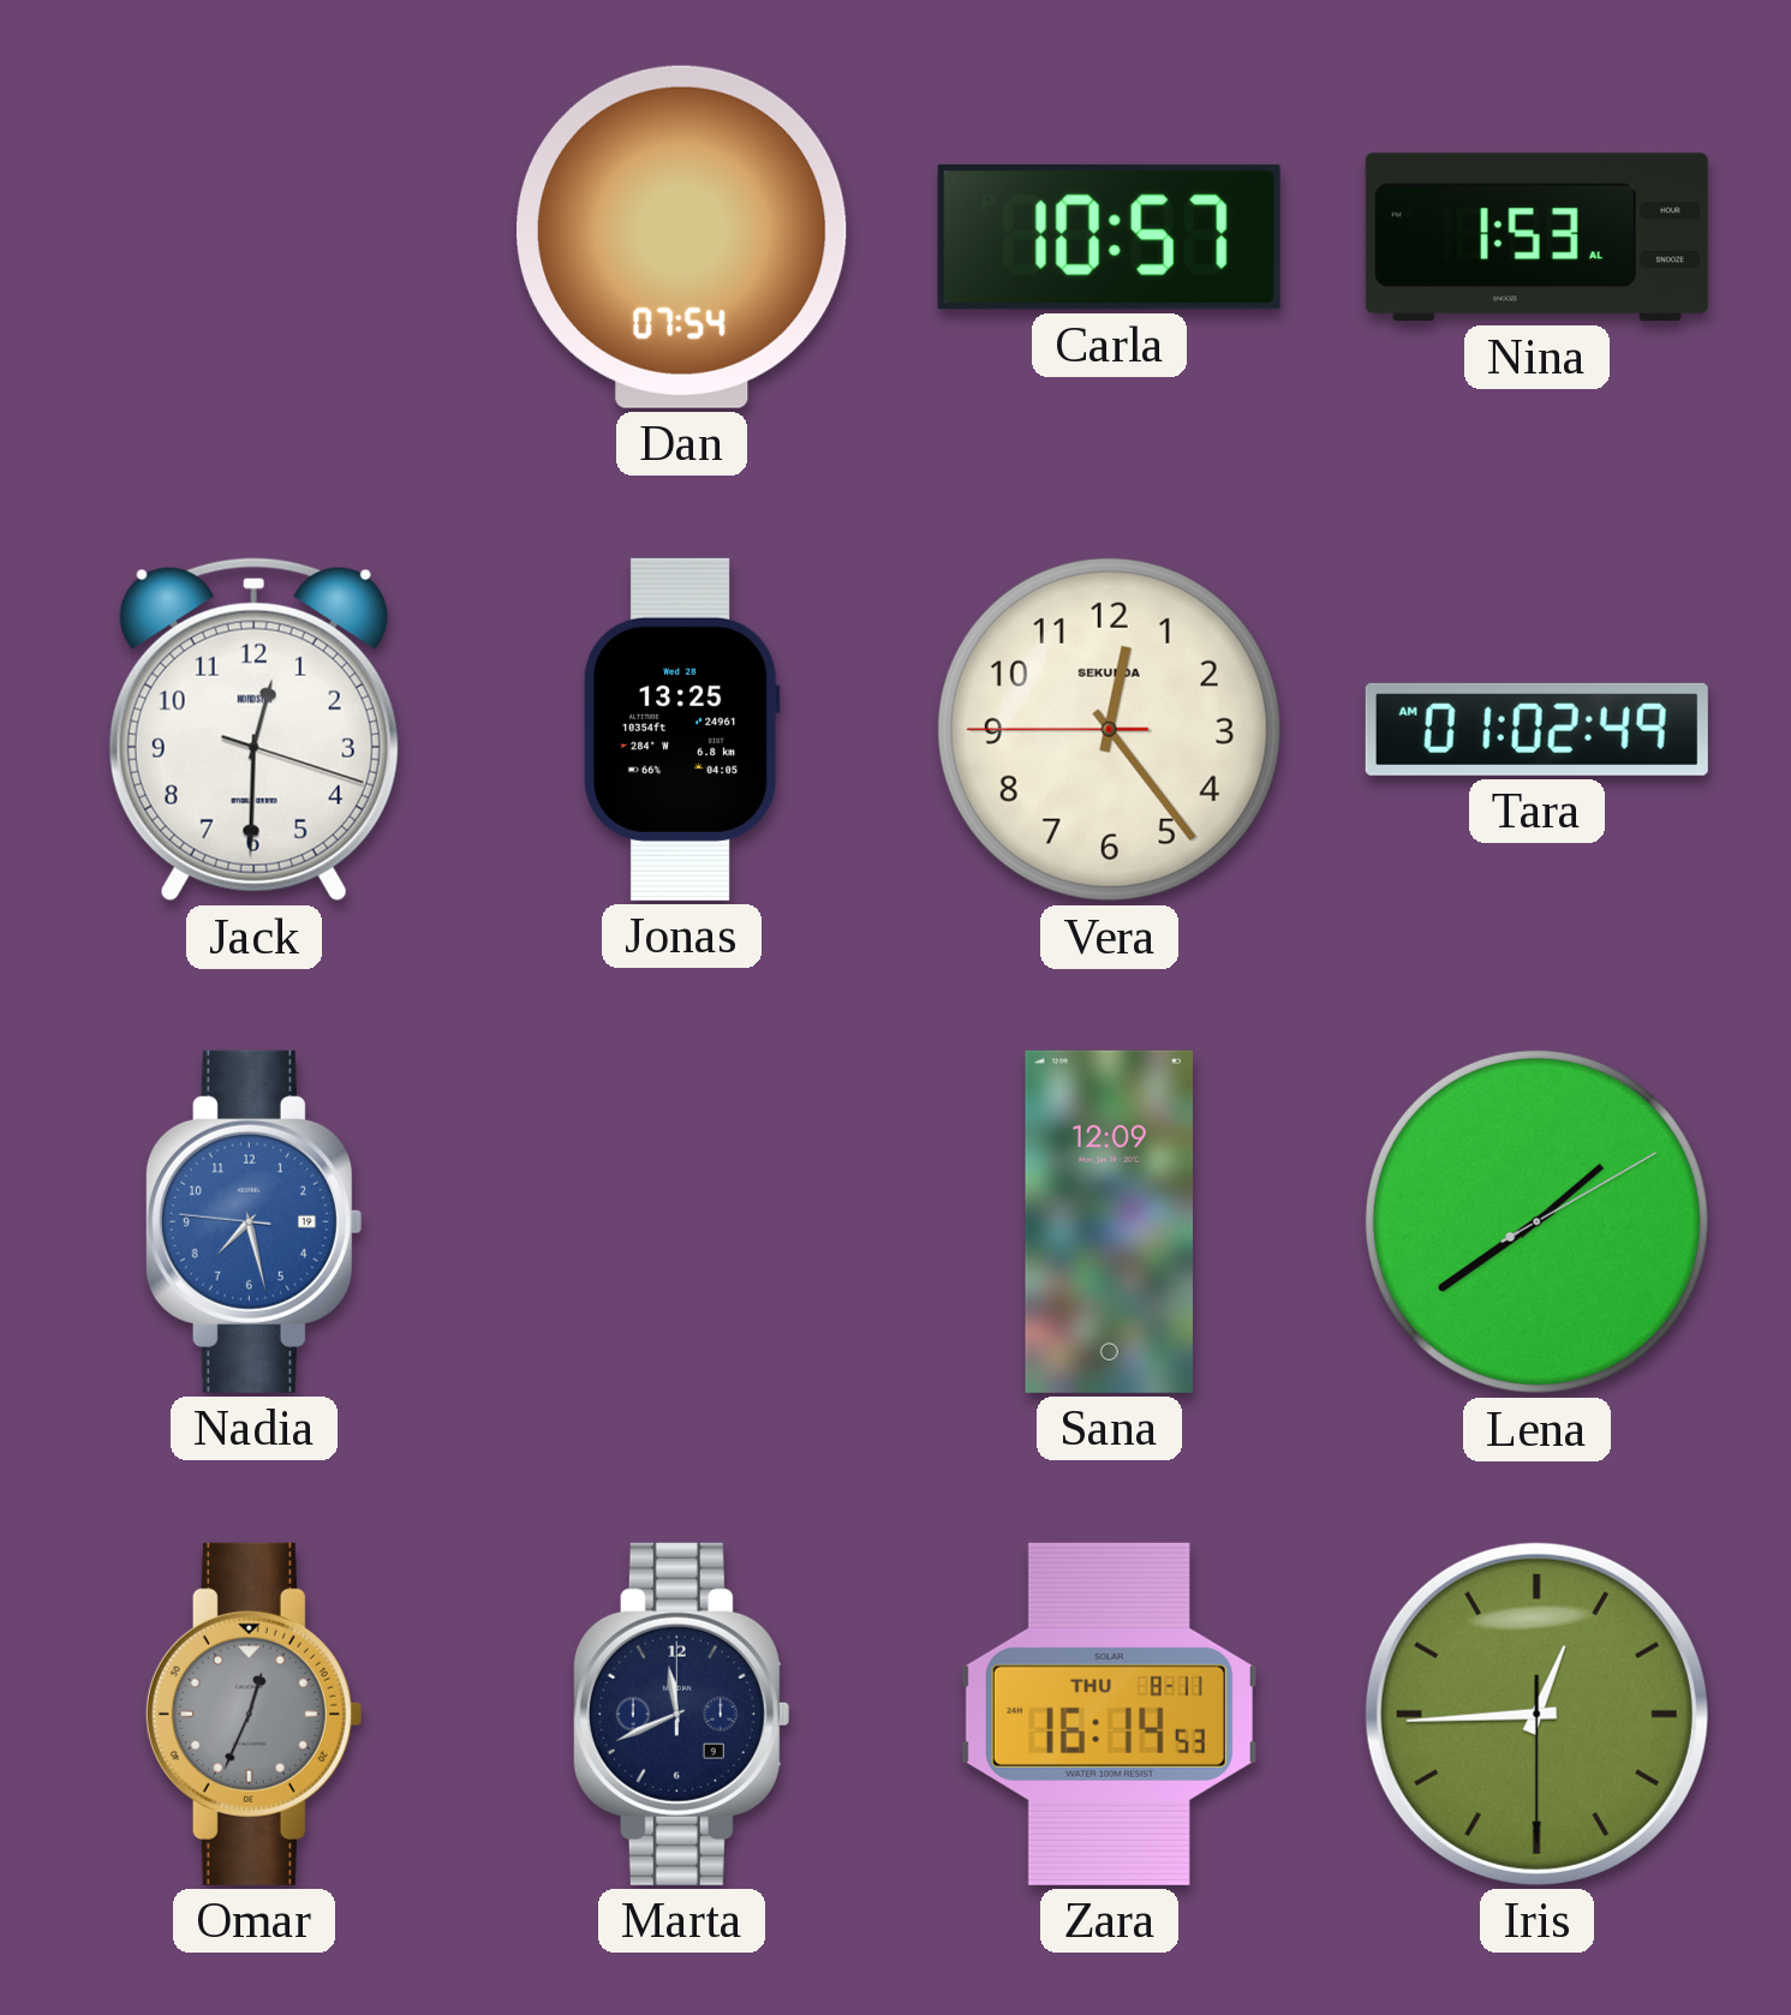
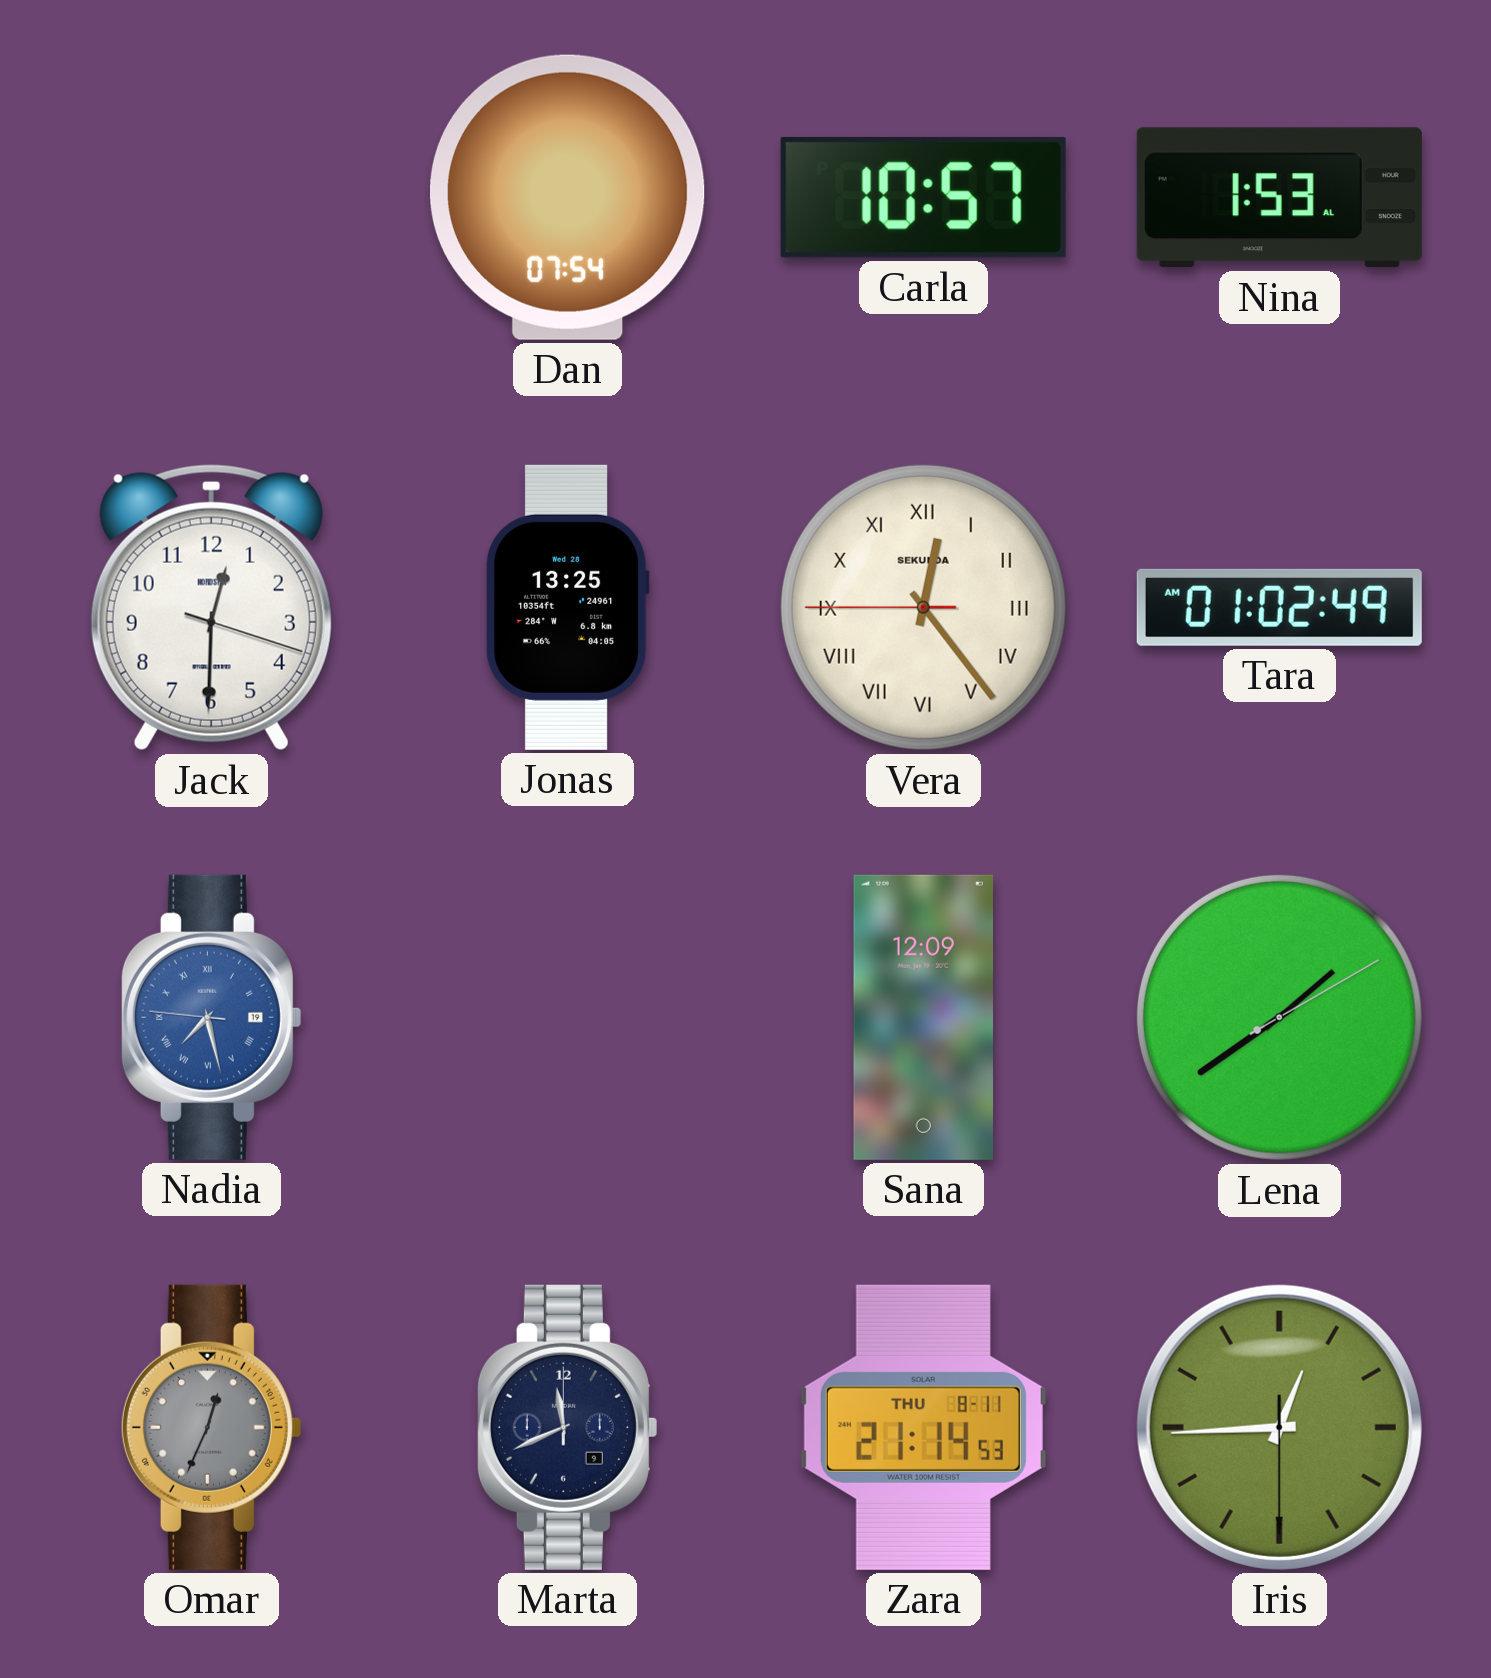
Vera numerals: Arabic -> Roman
Nadia numerals: Arabic -> Roman
Zara: 16:14 -> 21:14
